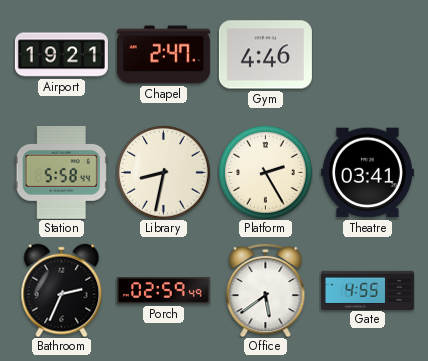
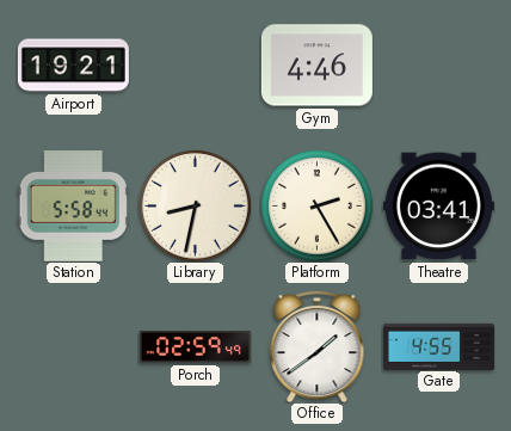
Chapel: 2:47 -> none
Bathroom: 2:34 -> none
Office: 5:39 -> 1:39
